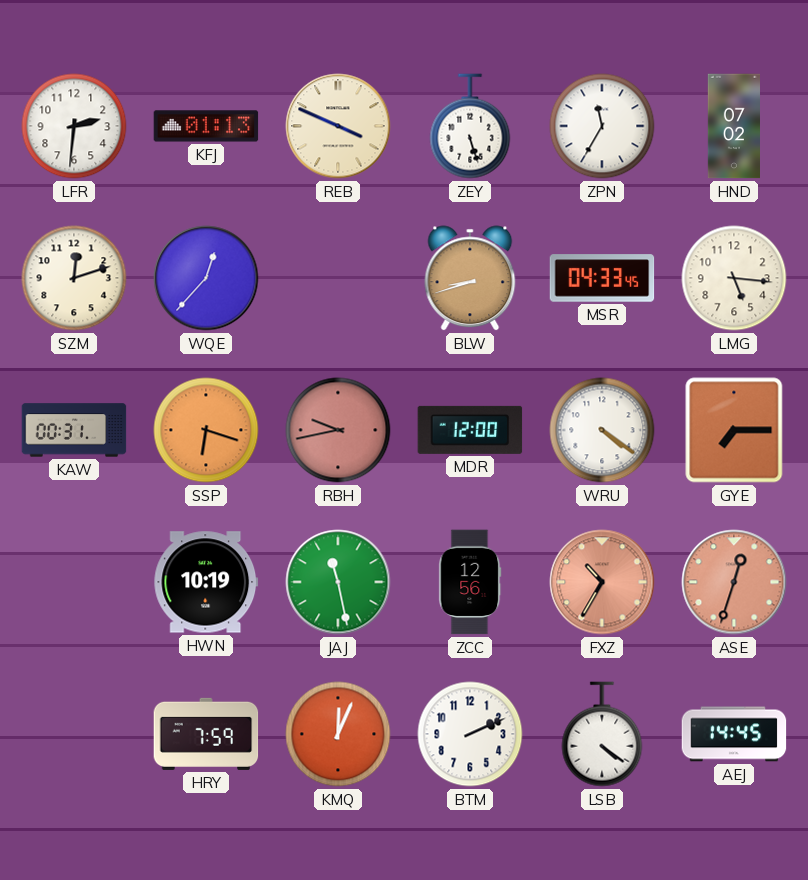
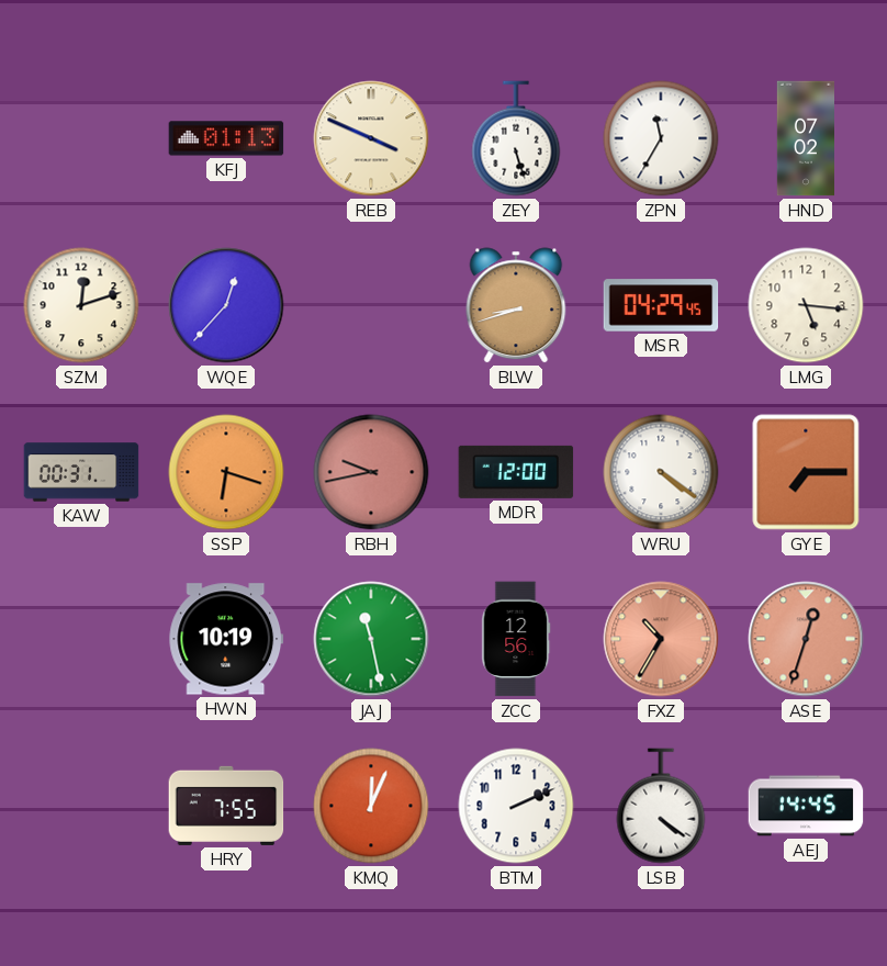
LFR: 2:31 -> none
MSR: 04:33 -> 04:29
HRY: 7:59 -> 7:55
